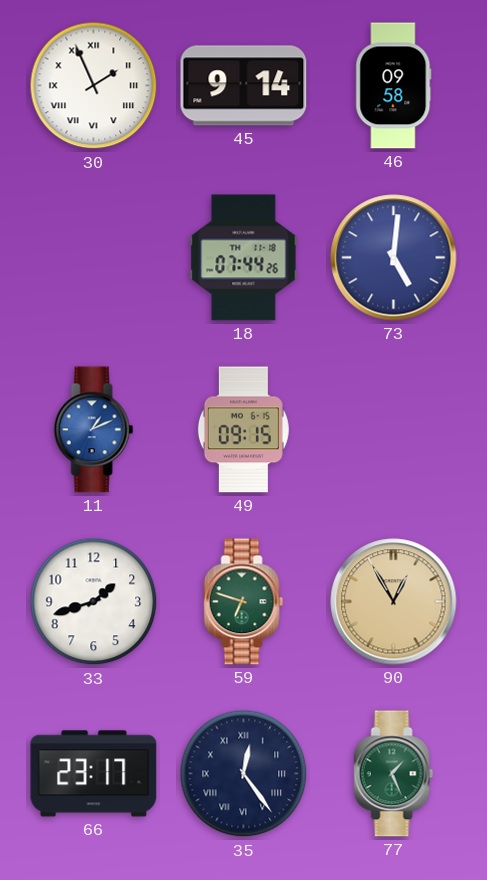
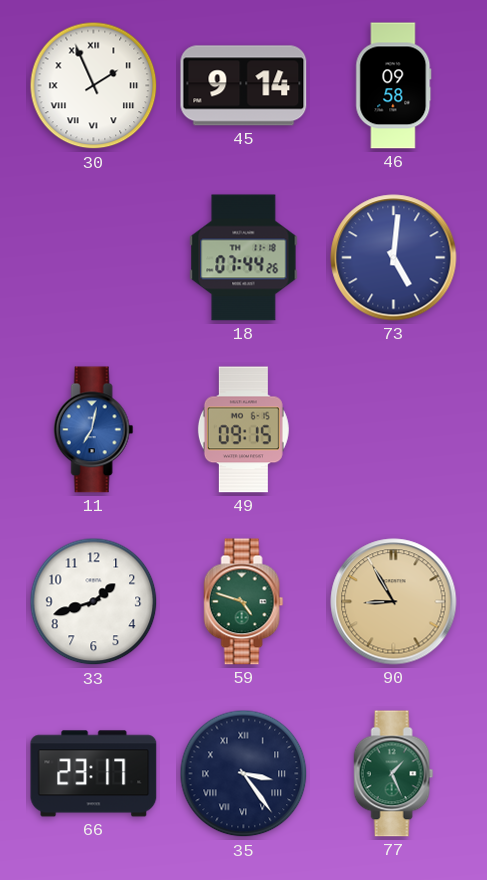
11: 1:11 -> 7:02
59: 6:48 -> 4:48
90: 12:55 -> 8:55
35: 12:24 -> 3:24
